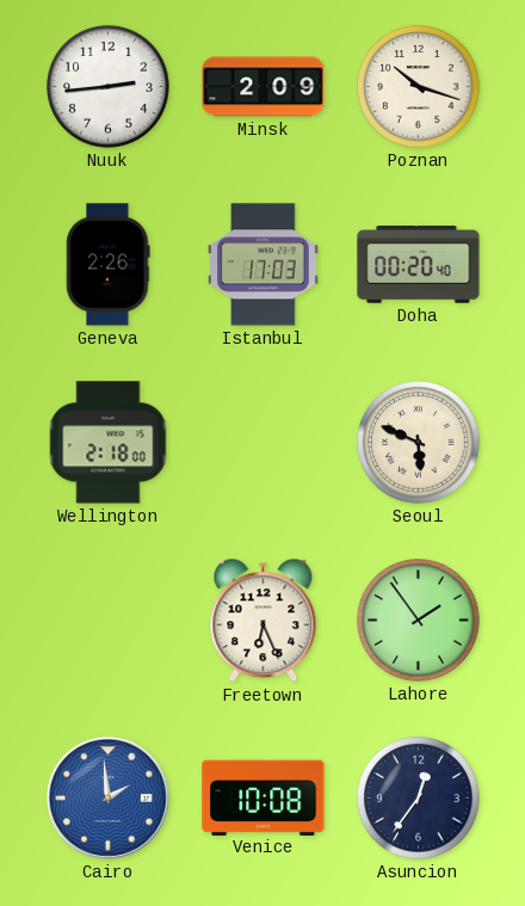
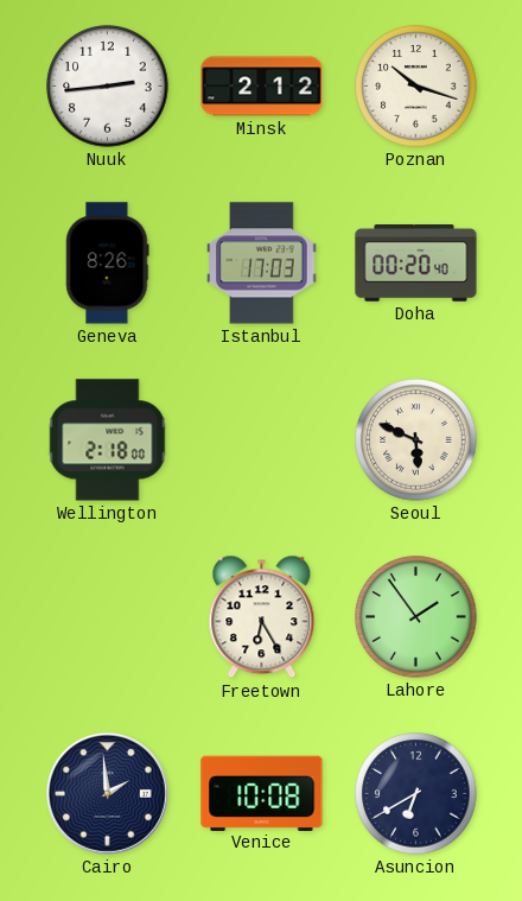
Minsk: 2:09 -> 2:12
Geneva: 2:26 -> 8:26
Freetown: 6:26 -> 6:25
Cairo dial: blue -> navy
Asuncion: 12:36 -> 6:40
